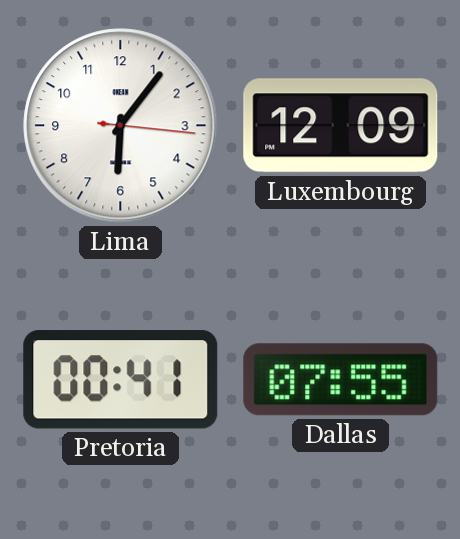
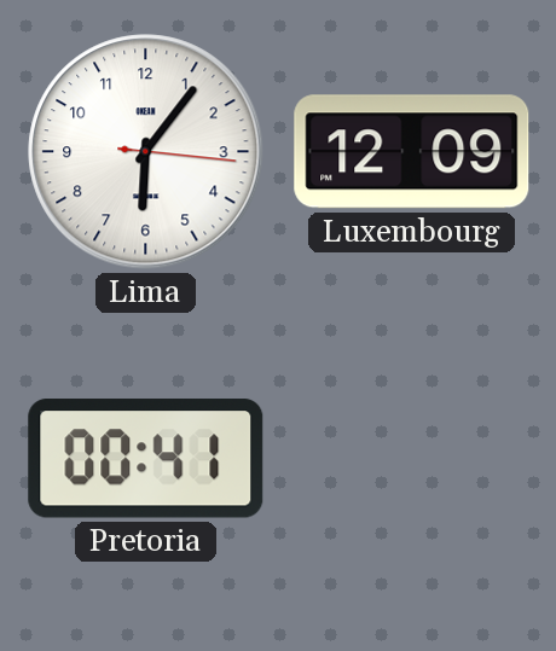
Dallas: 07:55 -> none
